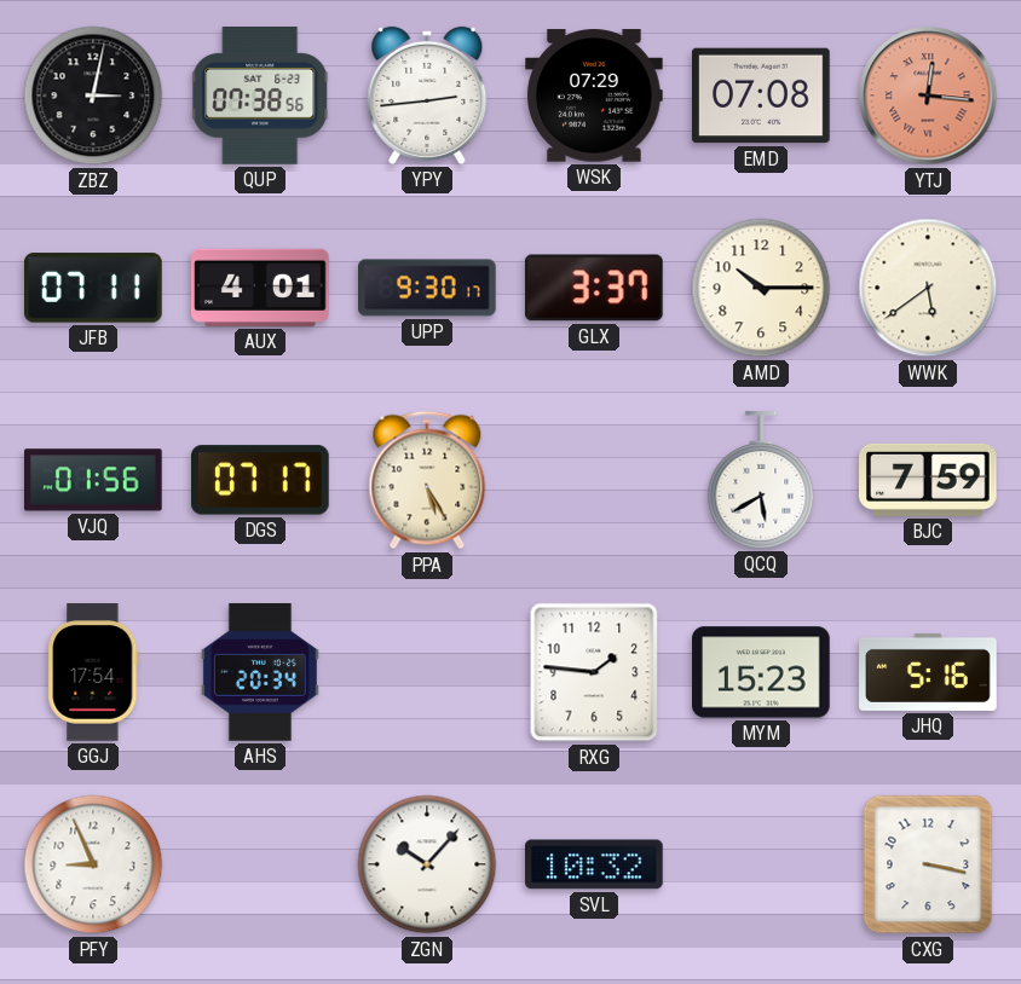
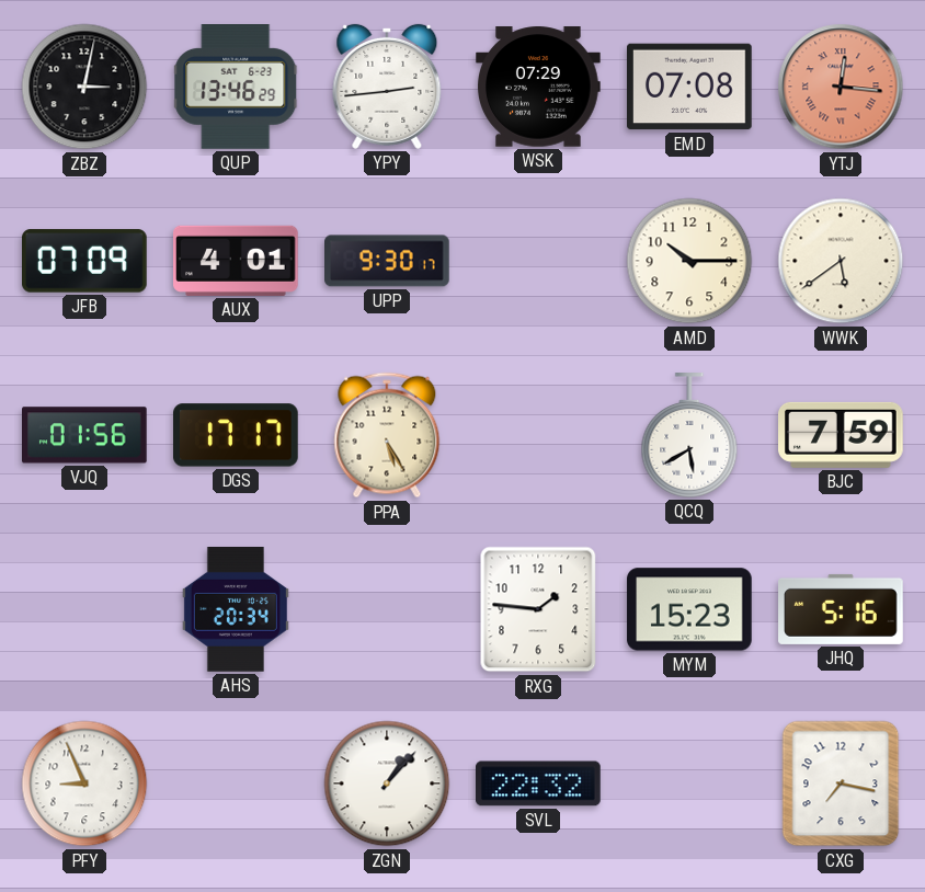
QUP: 07:38 -> 13:46
JFB: 07:11 -> 07:09
GLX: 3:37 -> none
DGS: 07:17 -> 17:17
GGJ: 17:54 -> none
ZGN: 10:07 -> 1:07
SVL: 10:32 -> 22:32
CXG: 3:17 -> 7:17
